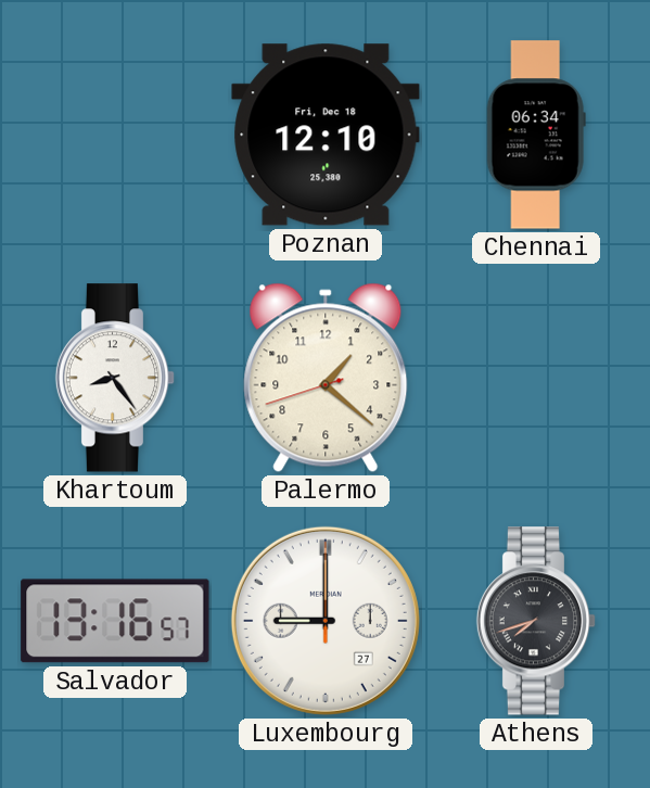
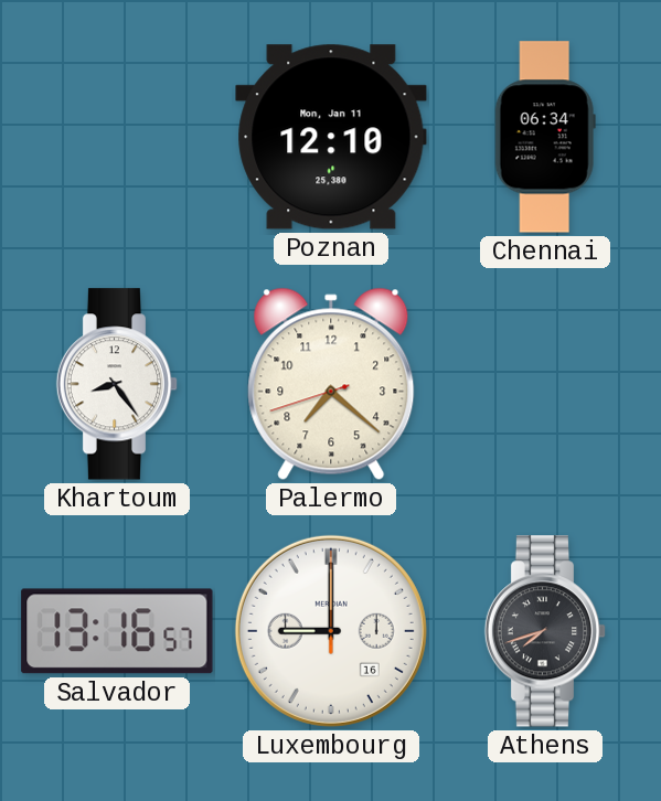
Poznan date: Fri, Dec 18 -> Mon, Jan 11
Palermo: 1:21 -> 7:21
Luxembourg date: 27 -> 16
